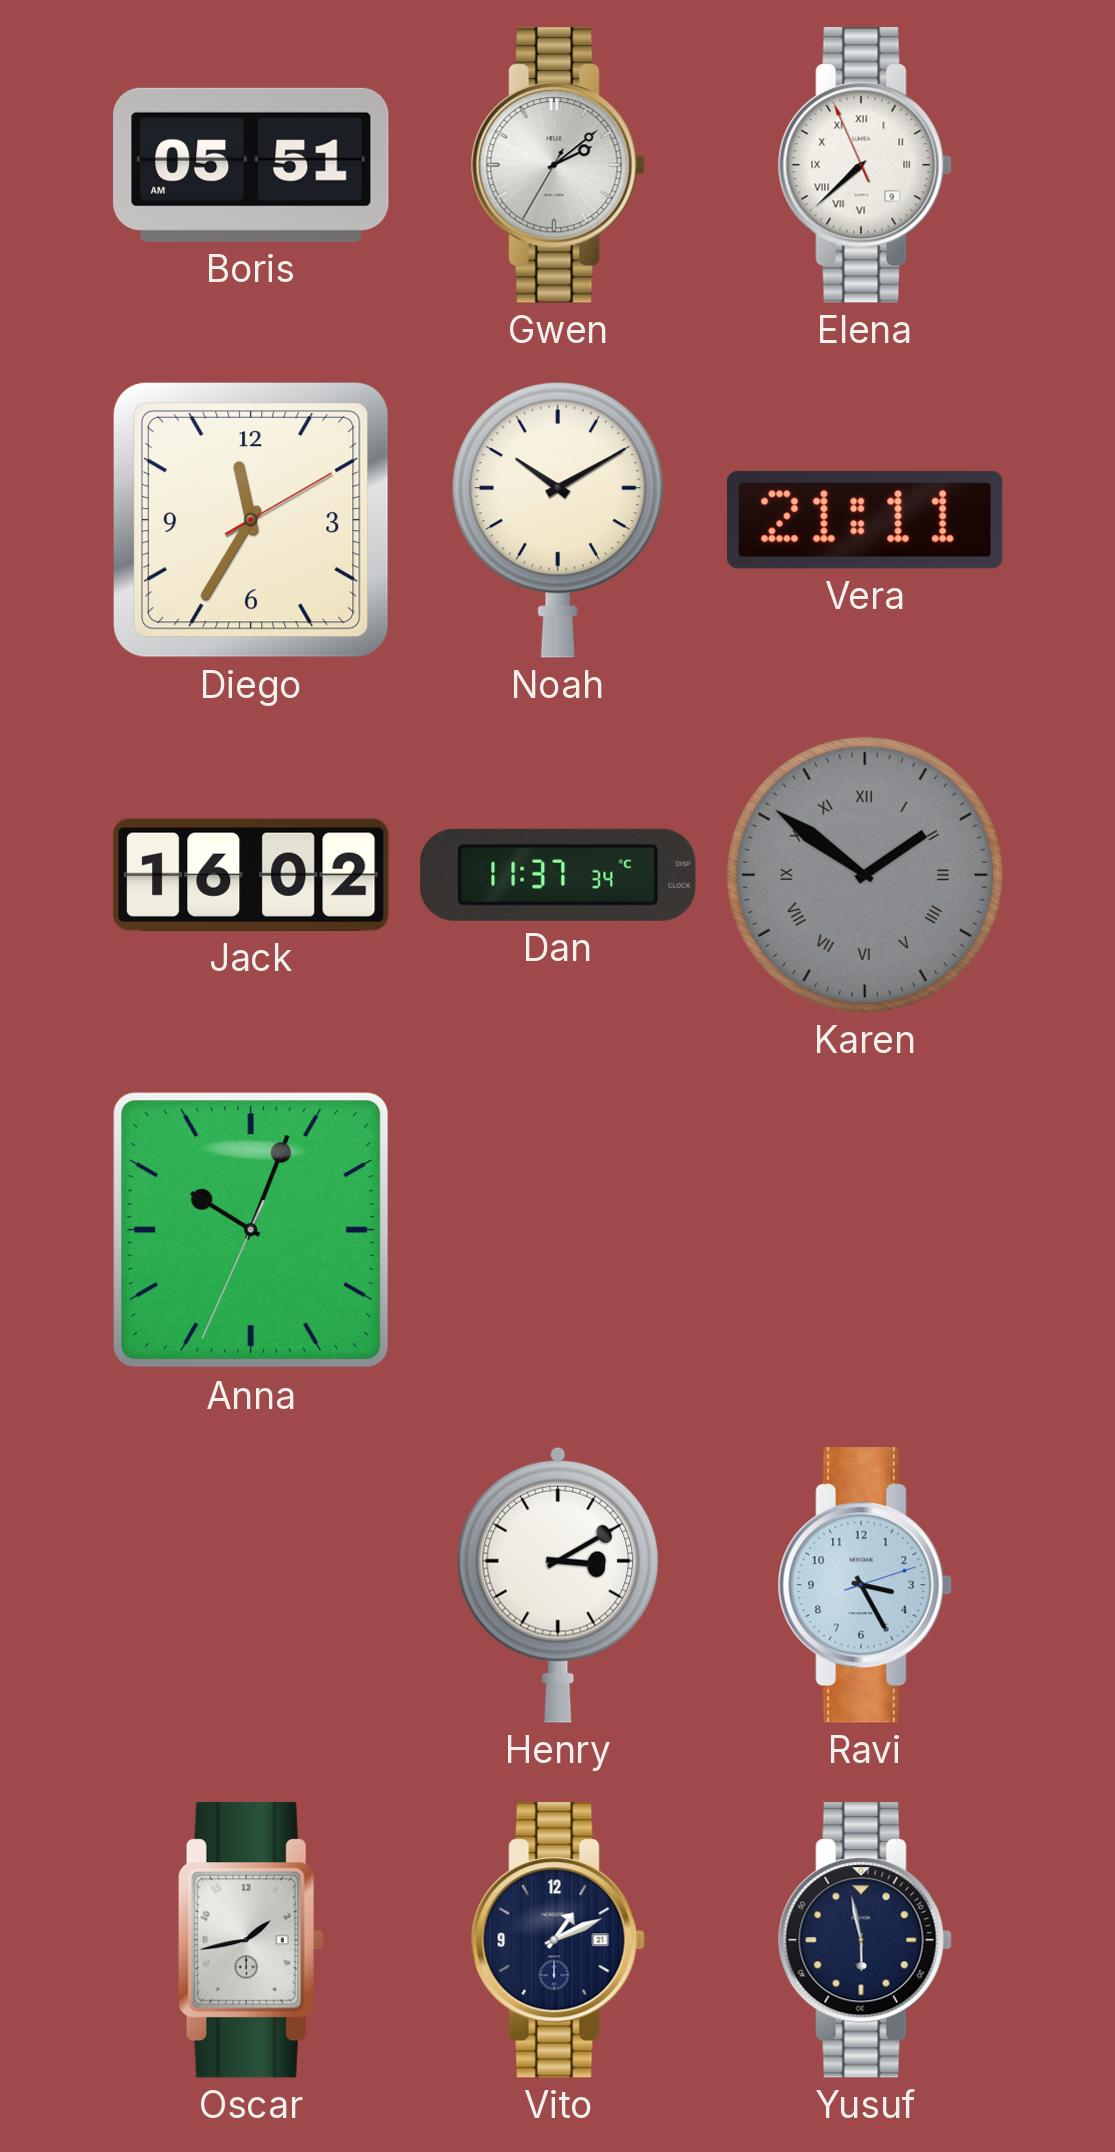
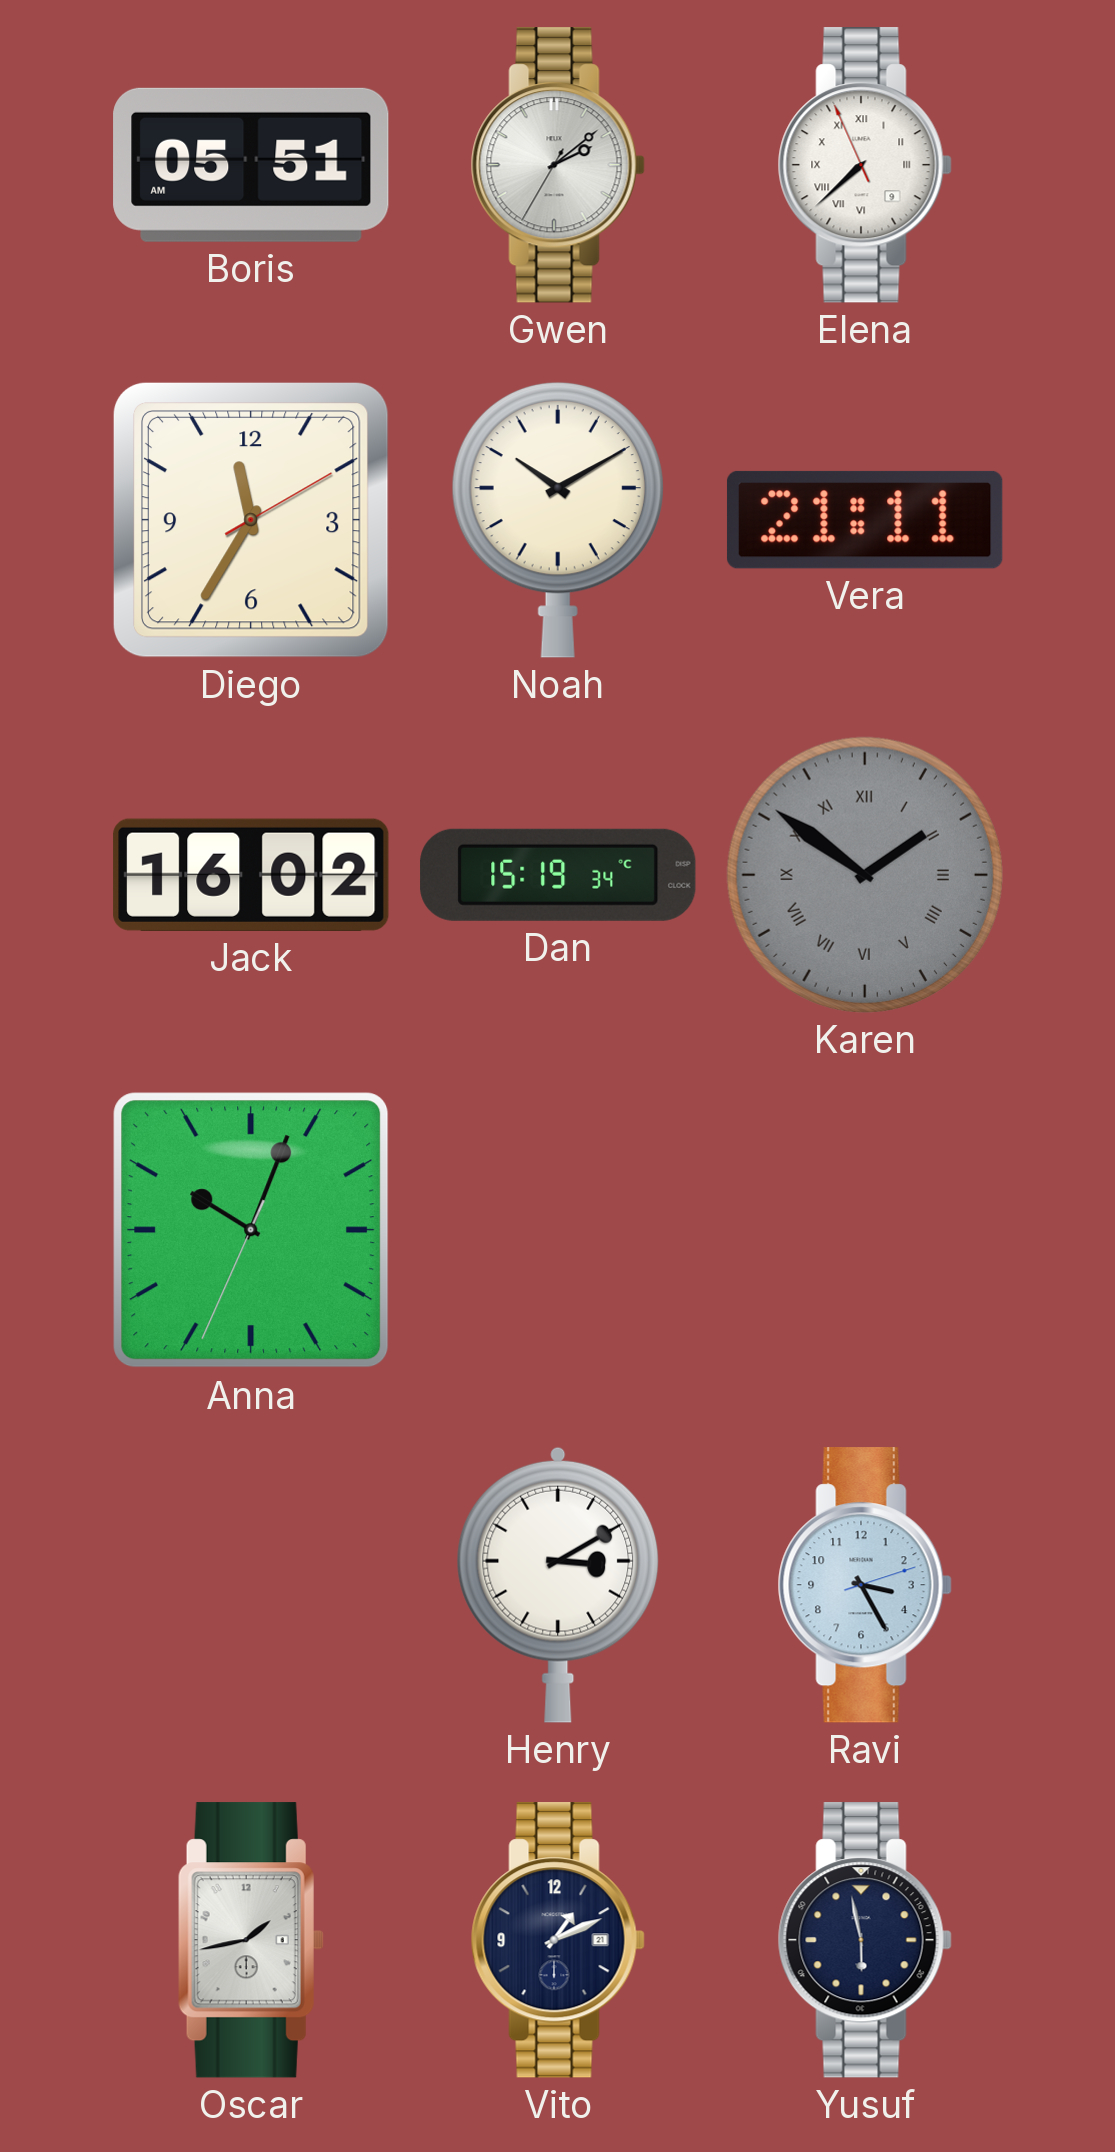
Dan: 11:37 -> 15:19
